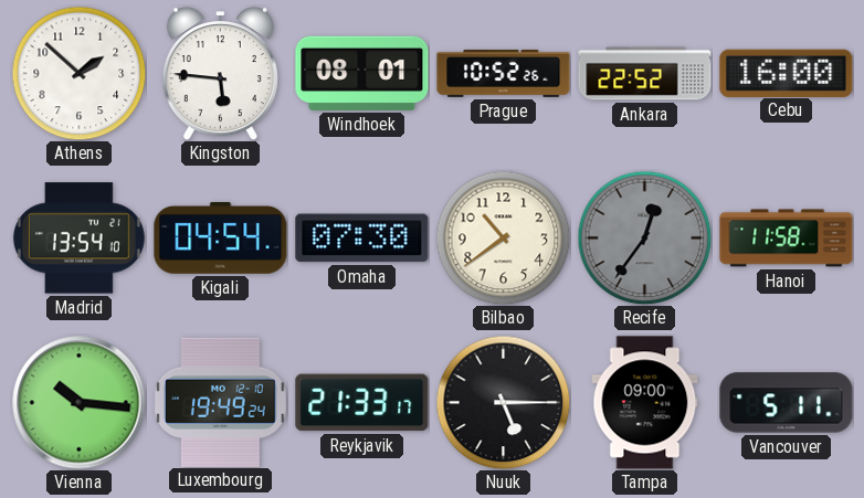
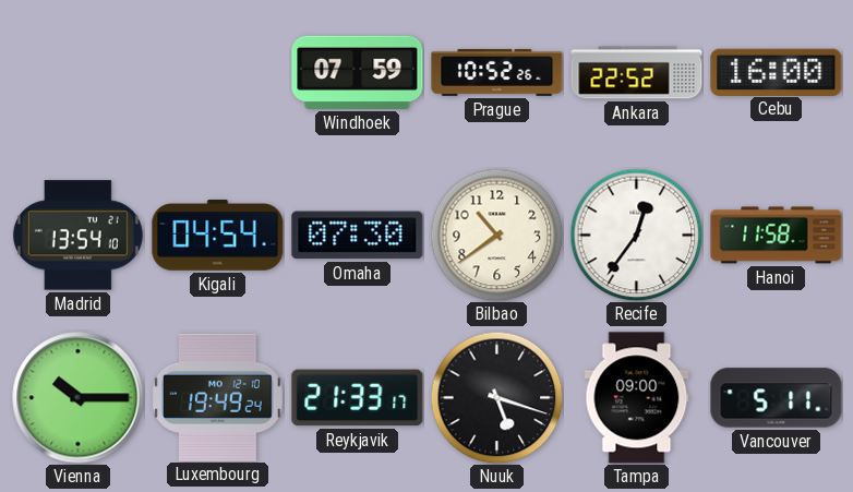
Athens: 1:52 -> none
Kingston: 5:46 -> none
Windhoek: 08:01 -> 07:59
Recife dial: grey -> white
Vienna: 10:16 -> 10:15
Nuuk: 5:15 -> 5:18
